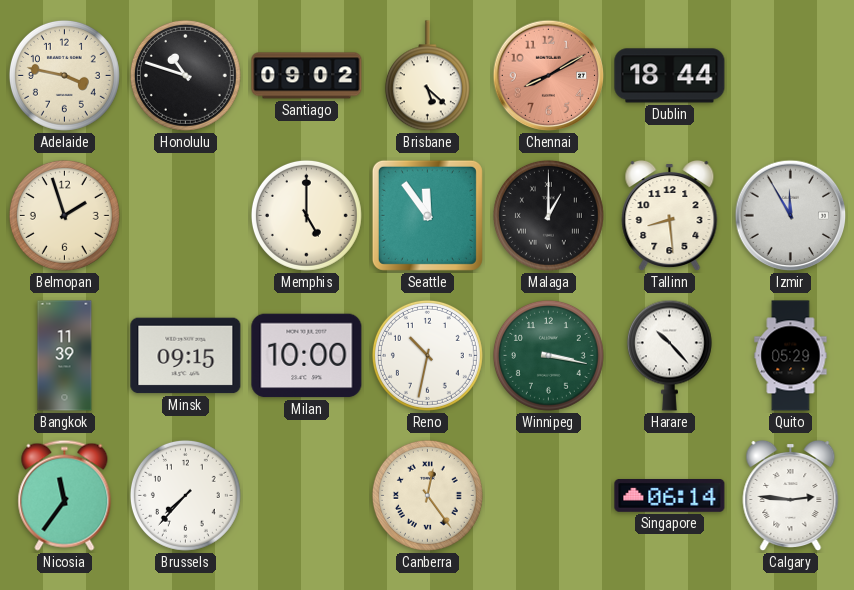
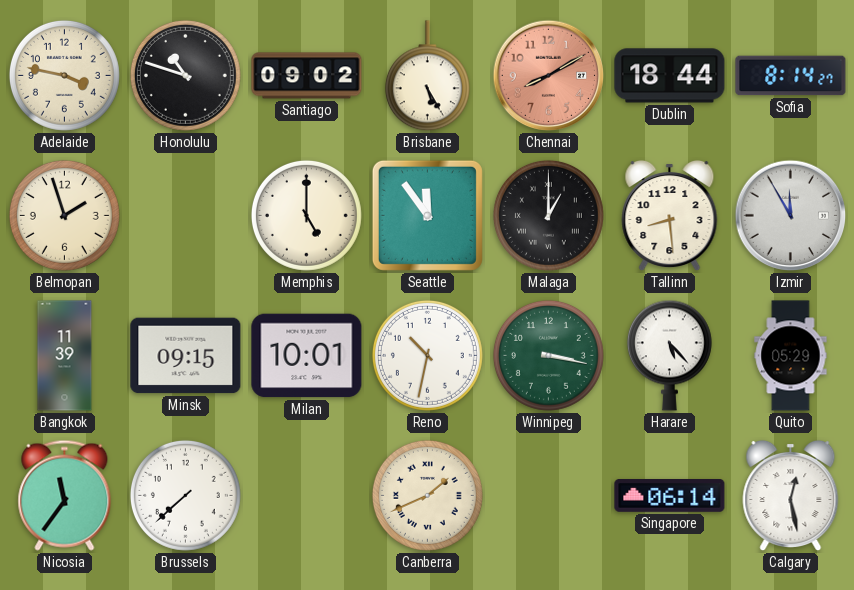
Brisbane: 5:22 -> 5:25
Sofia: none -> 8:14
Milan: 10:00 -> 10:01
Harare: 10:23 -> 5:23
Brussels: 7:37 -> 7:38
Canberra: 12:24 -> 1:41
Calgary: 2:46 -> 12:28
